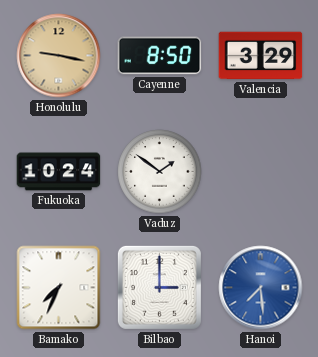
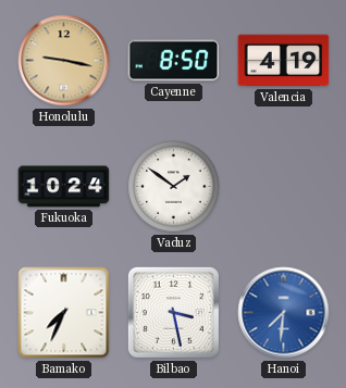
Valencia: 3:29 -> 4:19
Bilbao: 3:00 -> 3:28
Hanoi: 7:29 -> 7:31
